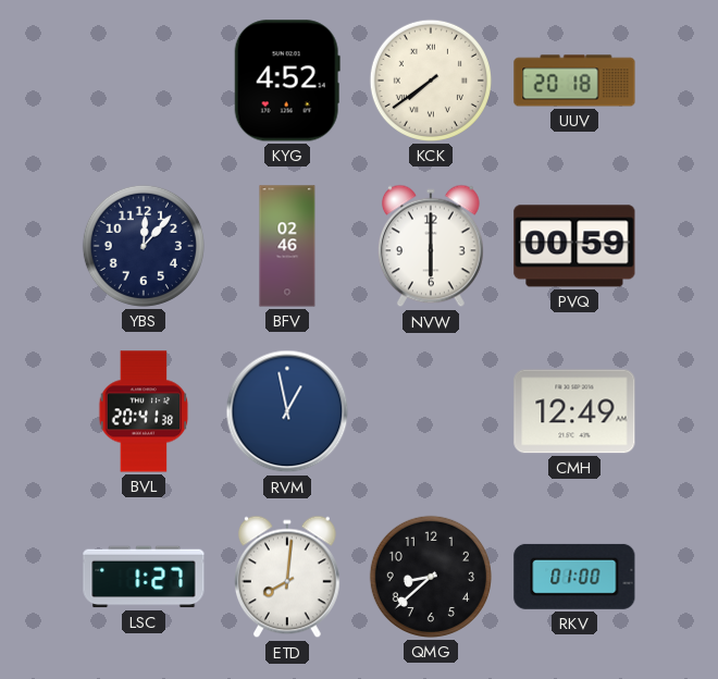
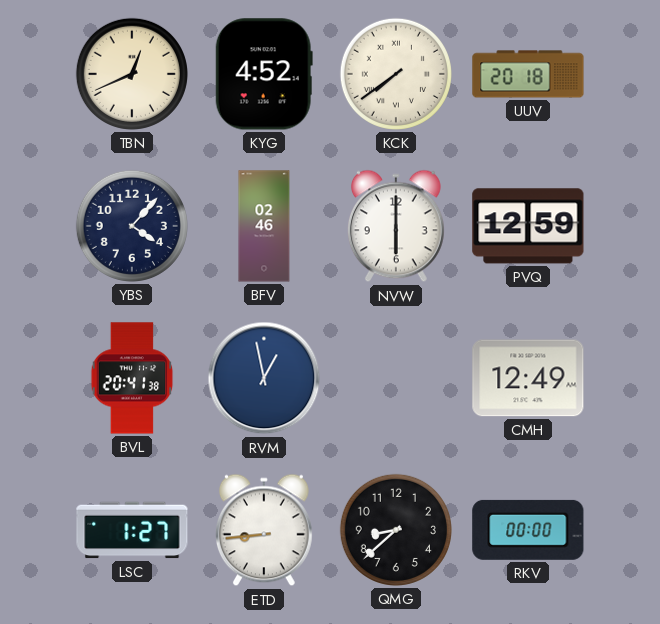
TBN: none -> 12:41
YBS: 12:07 -> 4:07
PVQ: 00:59 -> 12:59
ETD: 8:01 -> 8:44
RKV: 01:00 -> 00:00
